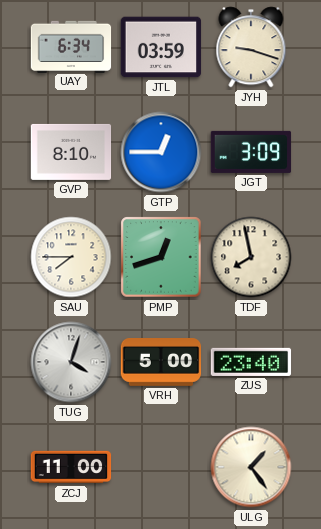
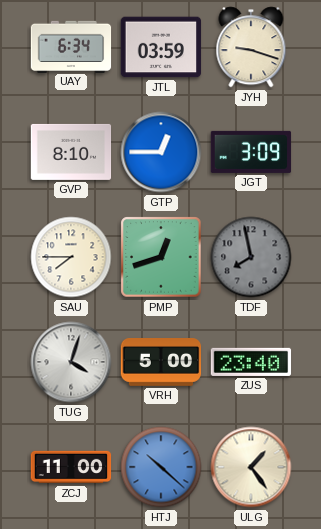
TDF dial: cream -> grey
HTJ: none -> 10:22
